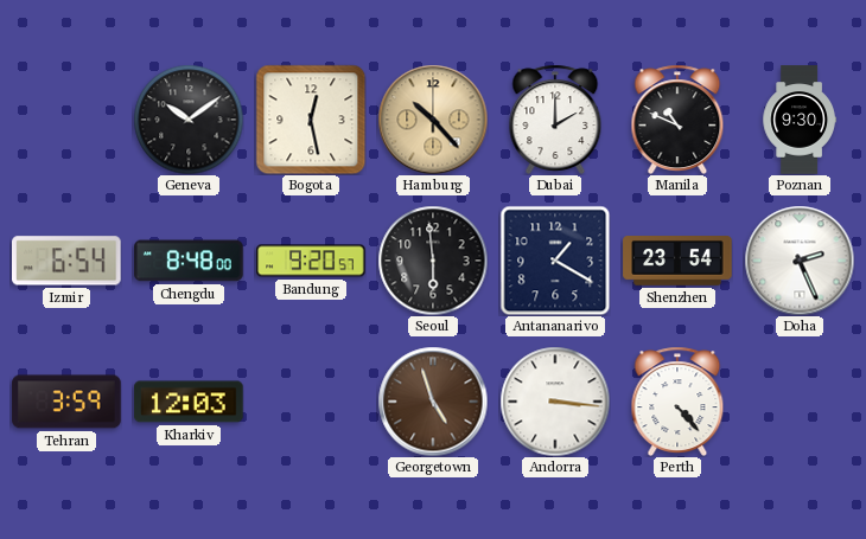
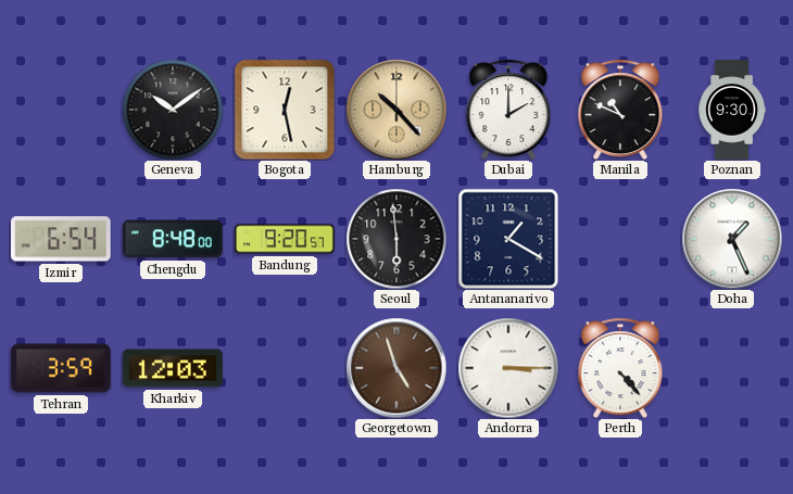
Shenzhen: 23:54 -> none
Doha: 2:26 -> 1:26
Andorra: 3:16 -> 3:15
